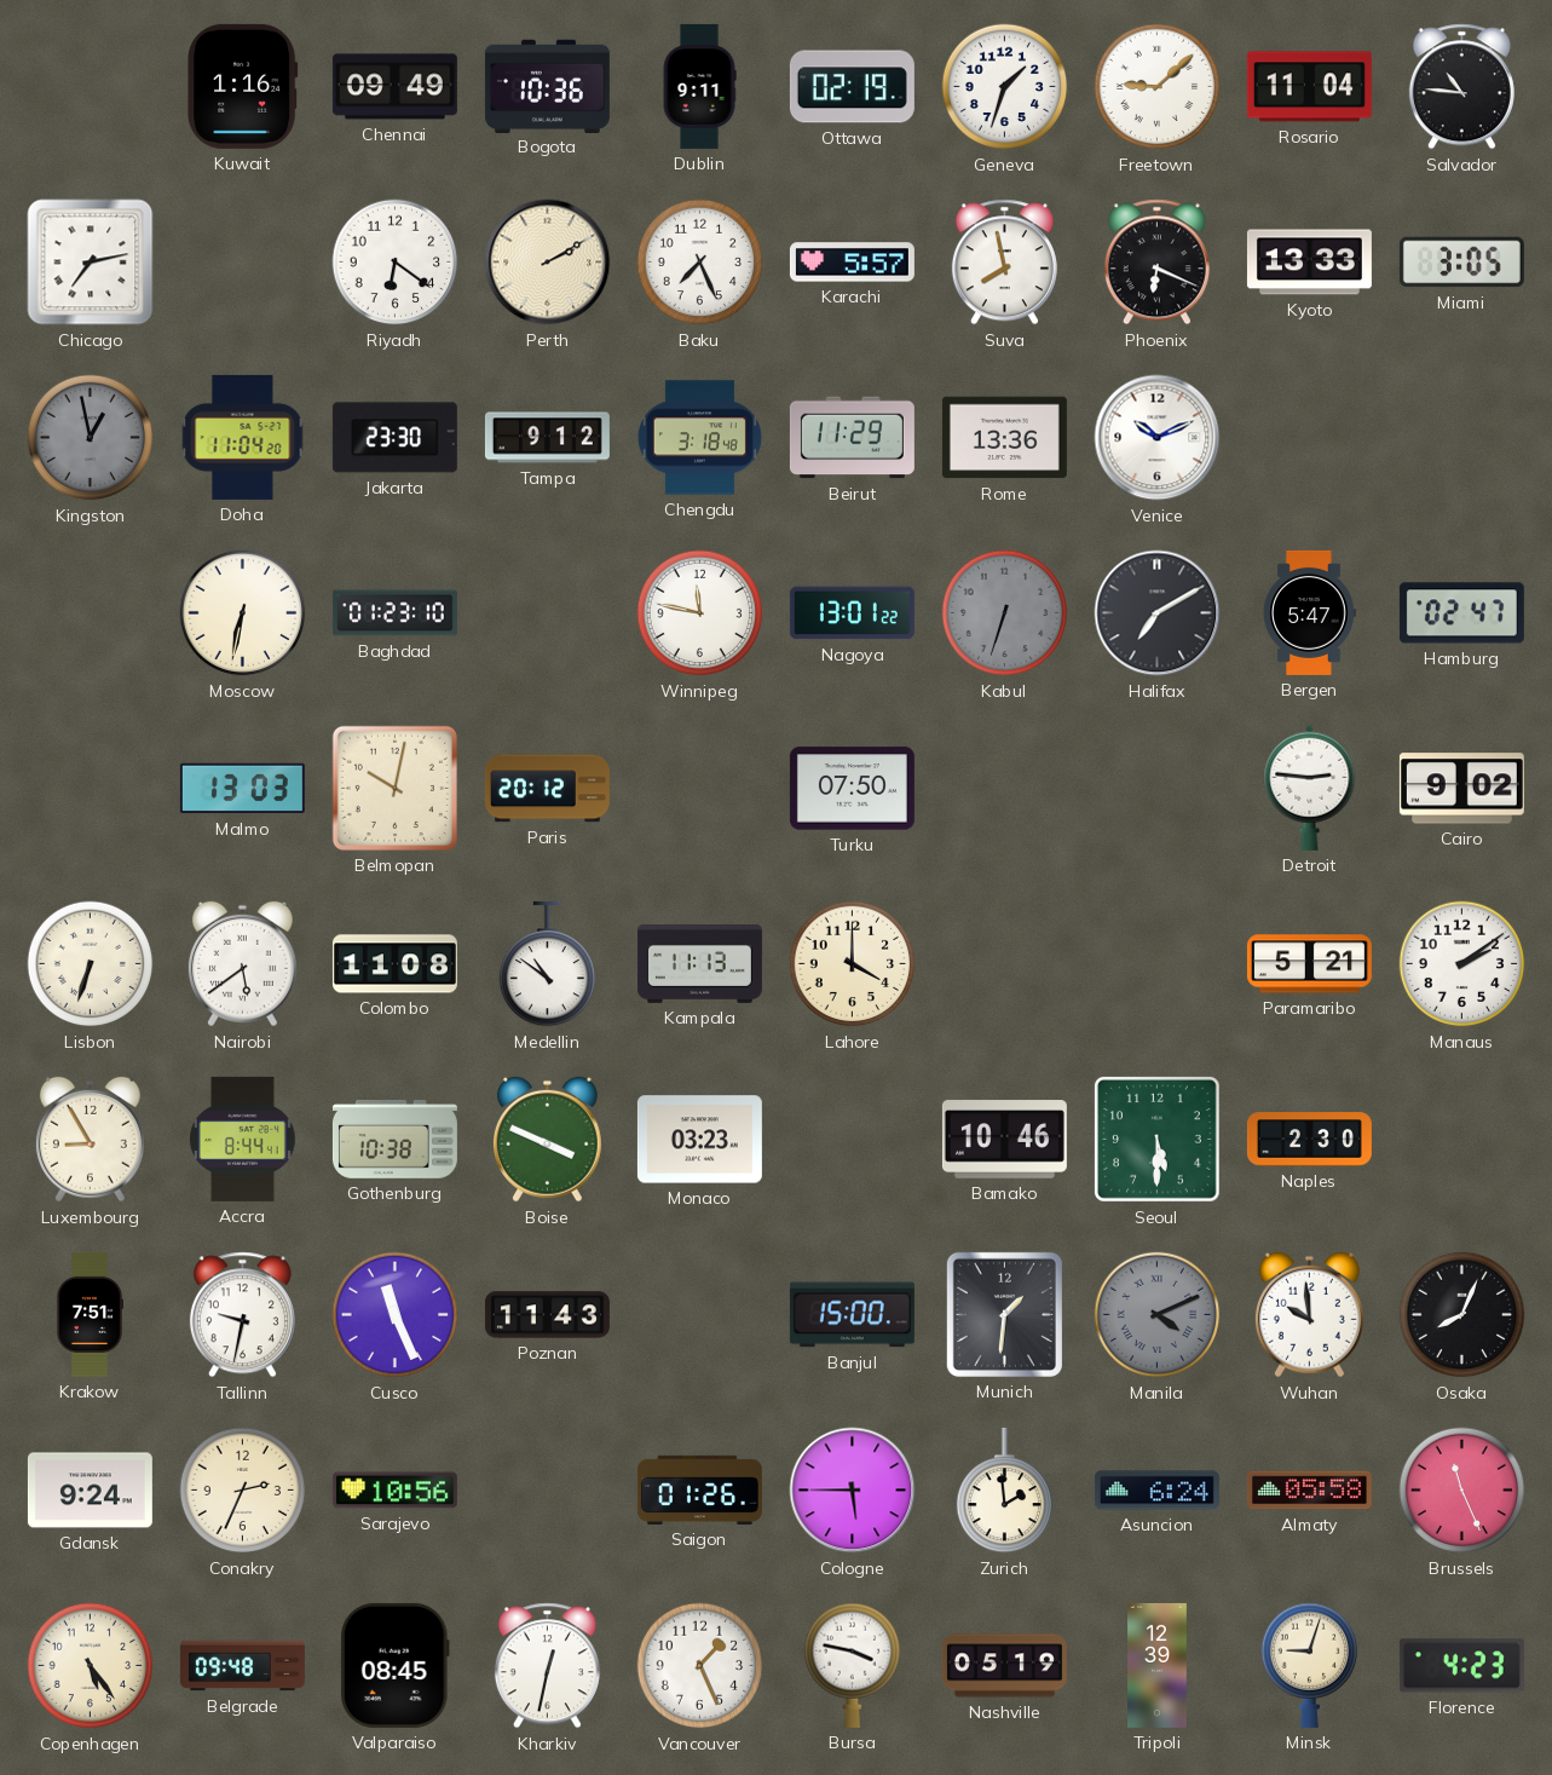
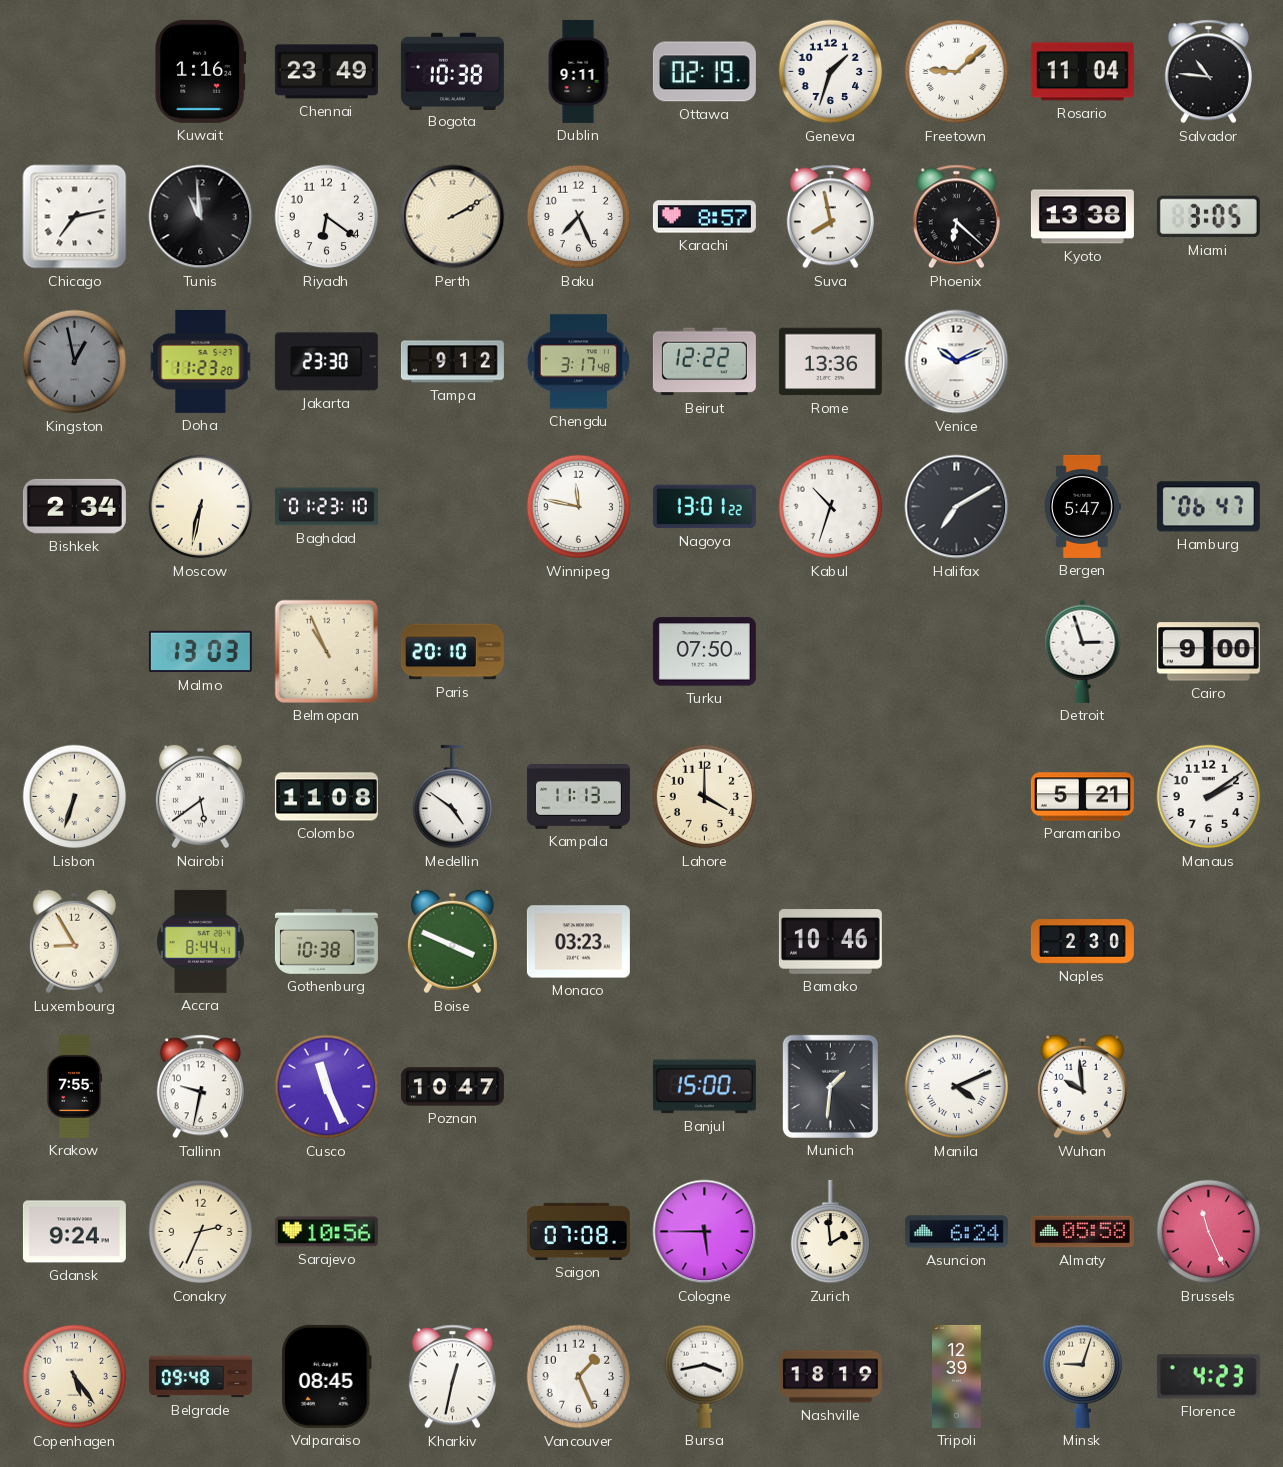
Chennai: 09:49 -> 23:49
Bogota: 10:36 -> 10:38
Tunis: none -> 10:59
Karachi: 5:57 -> 8:57
Phoenix: 6:19 -> 6:22
Kyoto: 13:33 -> 13:38
Doha: 11:04 -> 11:23
Chengdu: 3:18 -> 3:17
Beirut: 11:29 -> 12:22
Bishkek: none -> 2:34
Kabul: 6:33 -> 10:33
Kabul dial: grey -> white
Hamburg: 02:47 -> 06:47
Belmopan: 10:02 -> 10:56
Paris: 20:12 -> 20:10
Detroit: 2:46 -> 2:57
Cairo: 9:02 -> 9:00
Medellin: 10:51 -> 4:51
Seoul: 5:30 -> none
Krakow: 7:51 -> 7:55
Poznan: 11:43 -> 10:47
Manila dial: grey -> white
Osaka: 8:04 -> none
Saigon: 01:26 -> 07:08
Bursa: 3:47 -> 3:43
Nashville: 05:19 -> 18:19
